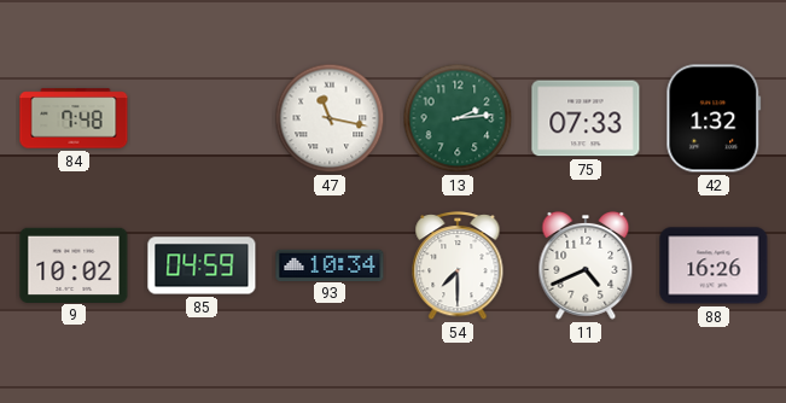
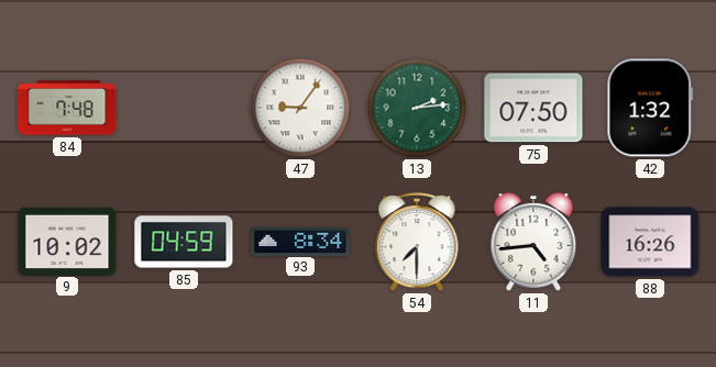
47: 11:17 -> 9:06
75: 07:33 -> 07:50
93: 10:34 -> 8:34
11: 4:41 -> 4:44
